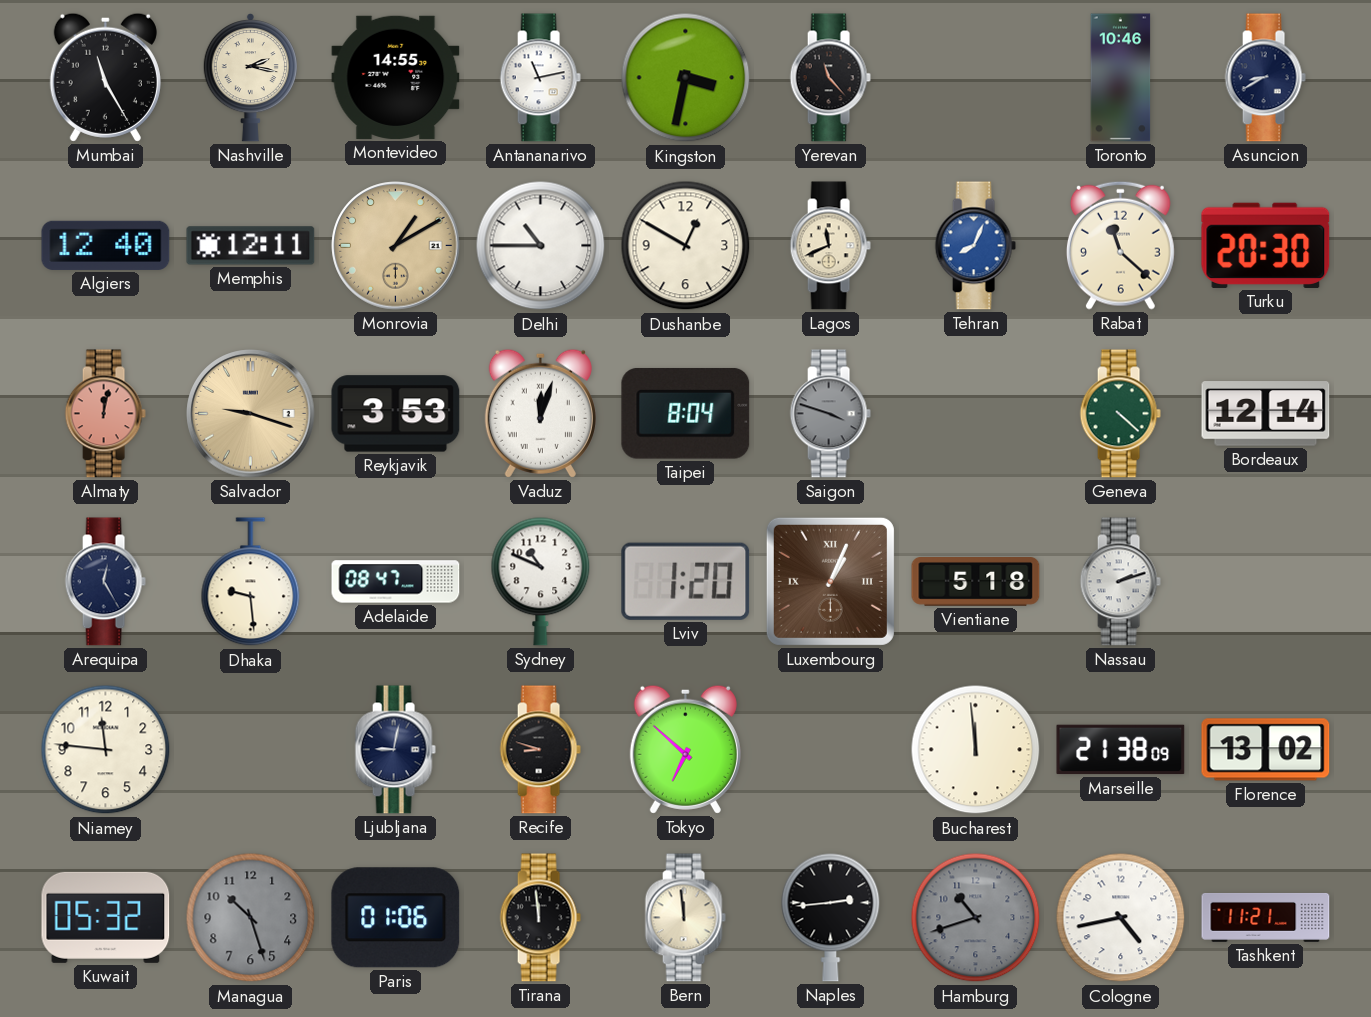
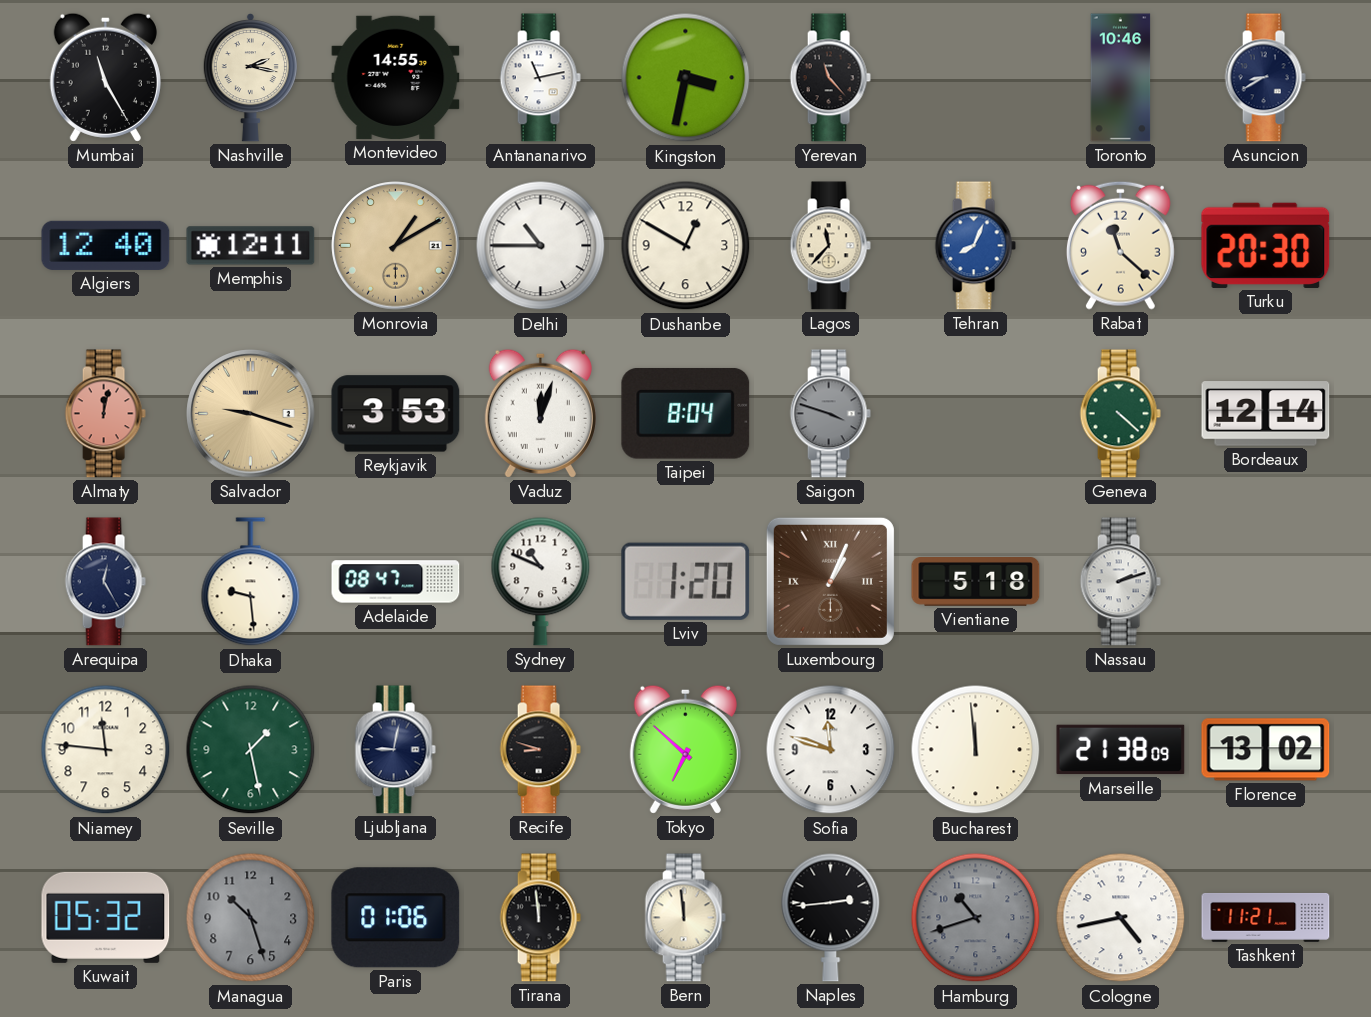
Lagos: 11:41 -> 11:37
Seville: none -> 1:28
Sofia: none -> 11:48
